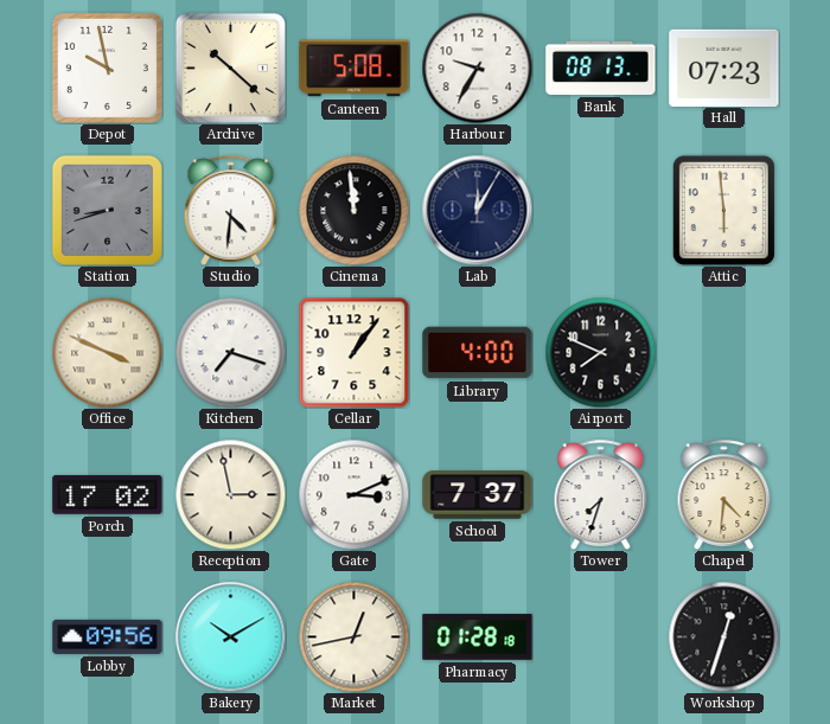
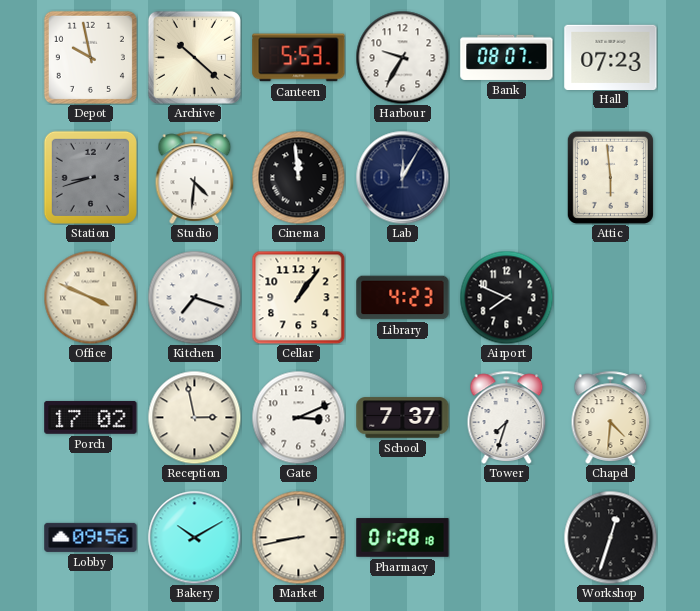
Canteen: 5:08 -> 5:53
Bank: 08:13 -> 08:07
Library: 4:00 -> 4:23
Market: 12:43 -> 8:43
